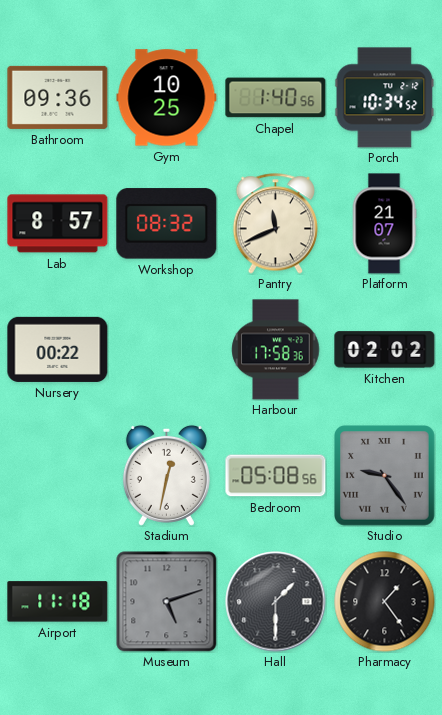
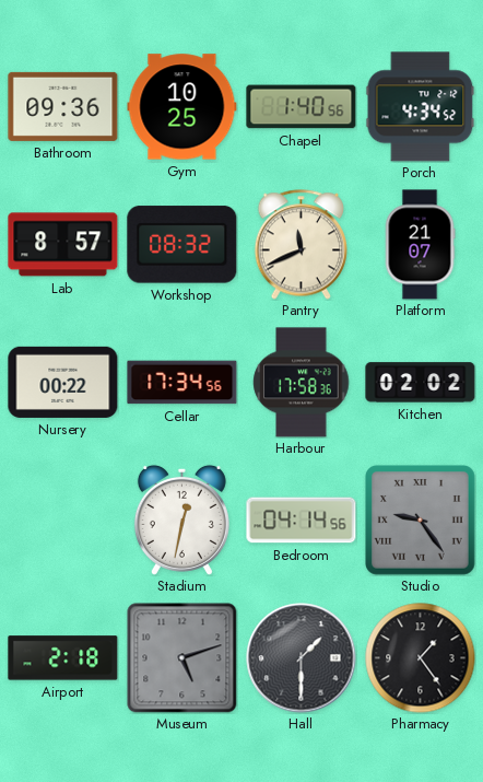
Porch: 10:34 -> 4:34
Cellar: none -> 17:34
Bedroom: 05:08 -> 04:14
Airport: 11:18 -> 2:18
